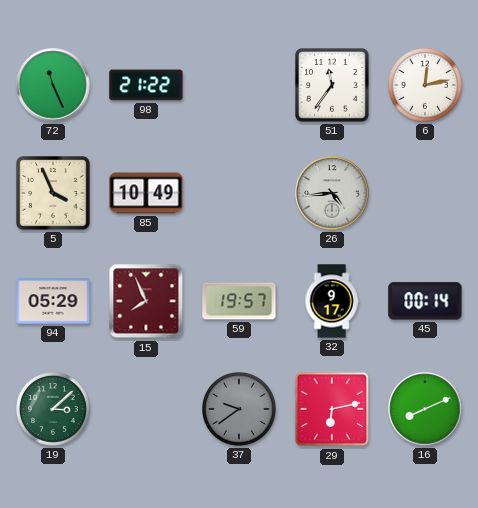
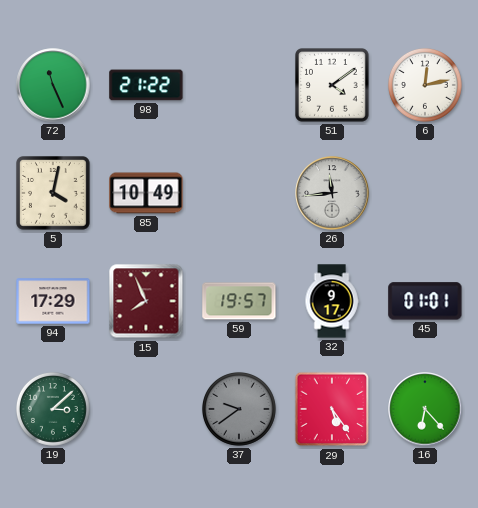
51: 11:36 -> 4:09
5: 3:56 -> 4:02
26: 4:44 -> 11:44
94: 05:29 -> 17:29
45: 00:14 -> 01:01
29: 6:13 -> 5:24
16: 8:11 -> 6:23
